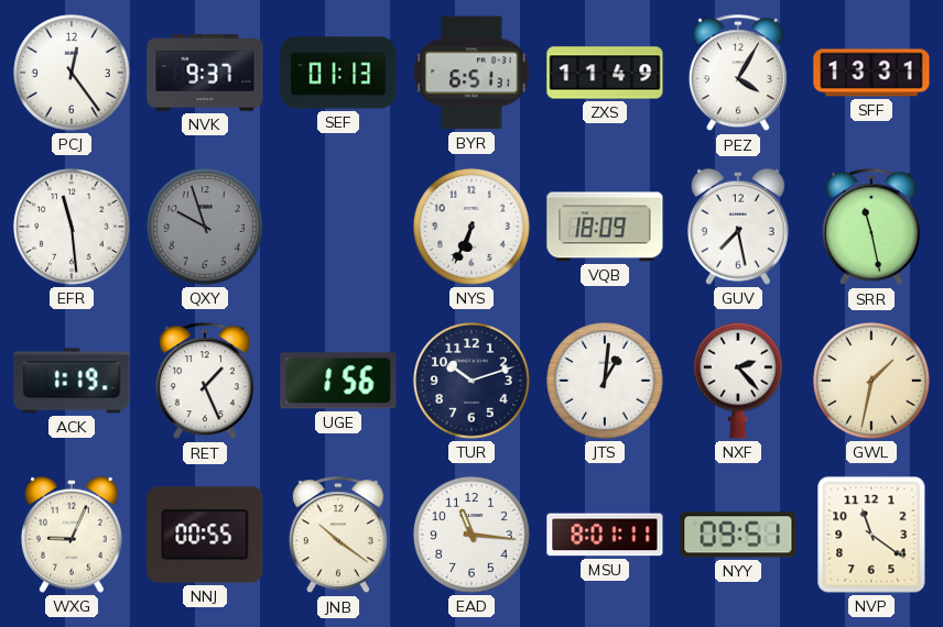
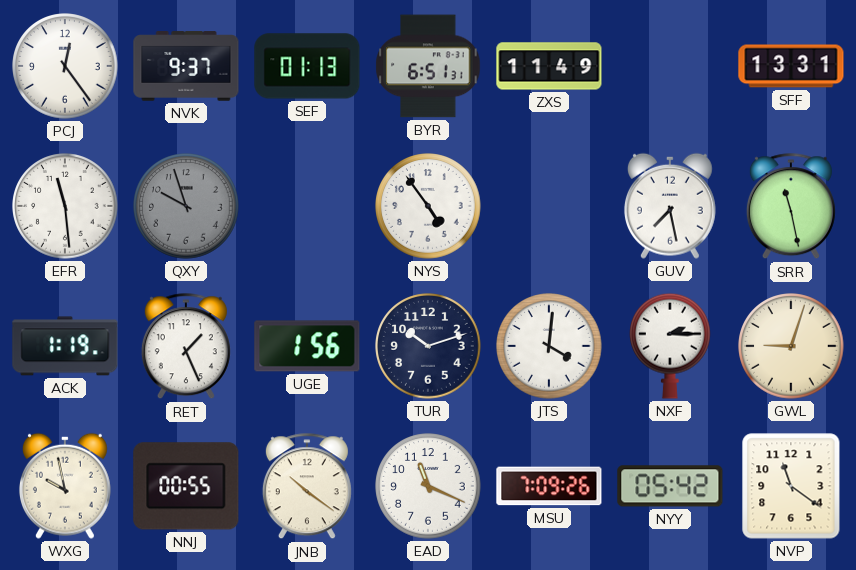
PEZ: 4:05 -> none
NYS: 6:34 -> 4:54
VQB: 18:09 -> none
JTS: 1:01 -> 4:01
NXF: 2:23 -> 2:15
GWL: 1:32 -> 9:03
WXG: 9:04 -> 9:58
EAD: 11:16 -> 11:19
MSU: 8:01 -> 7:09
NYY: 09:51 -> 05:42
